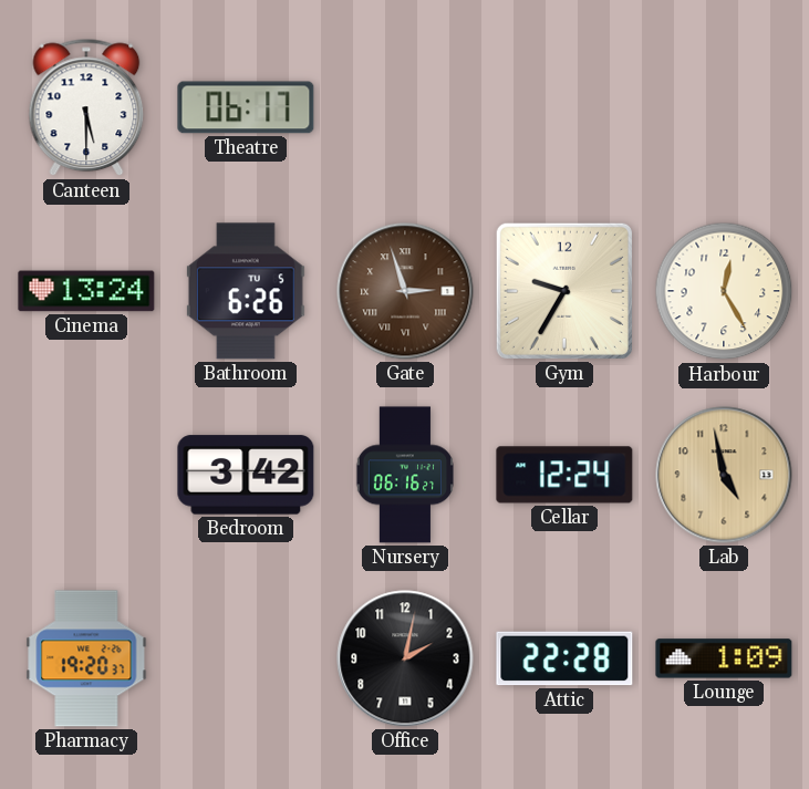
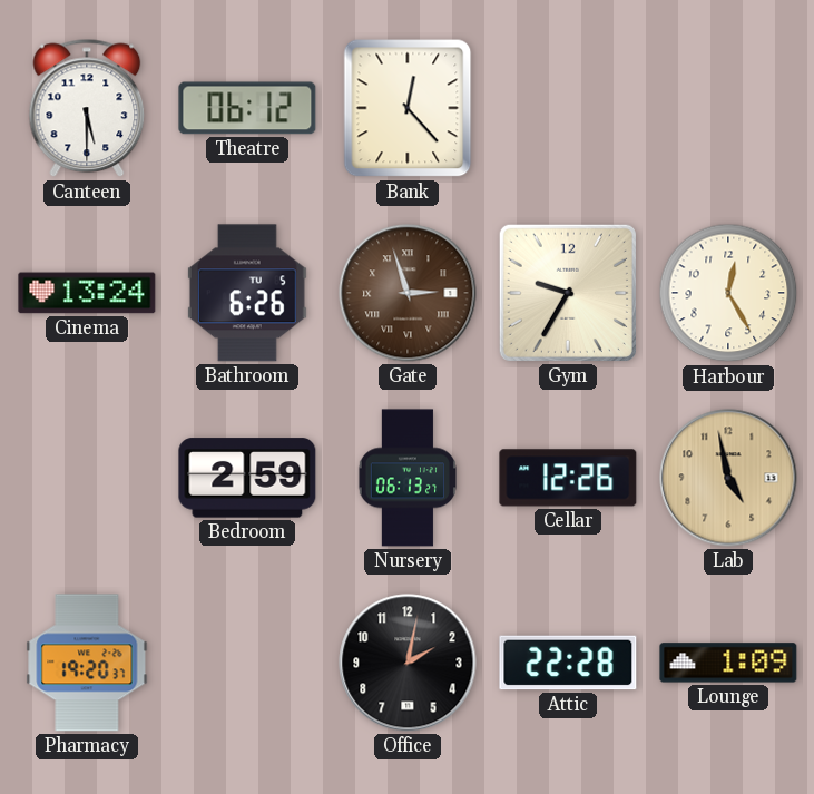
Theatre: 06:17 -> 06:12
Bank: none -> 12:23
Bedroom: 3:42 -> 2:59
Nursery: 06:16 -> 06:13
Cellar: 12:24 -> 12:26
